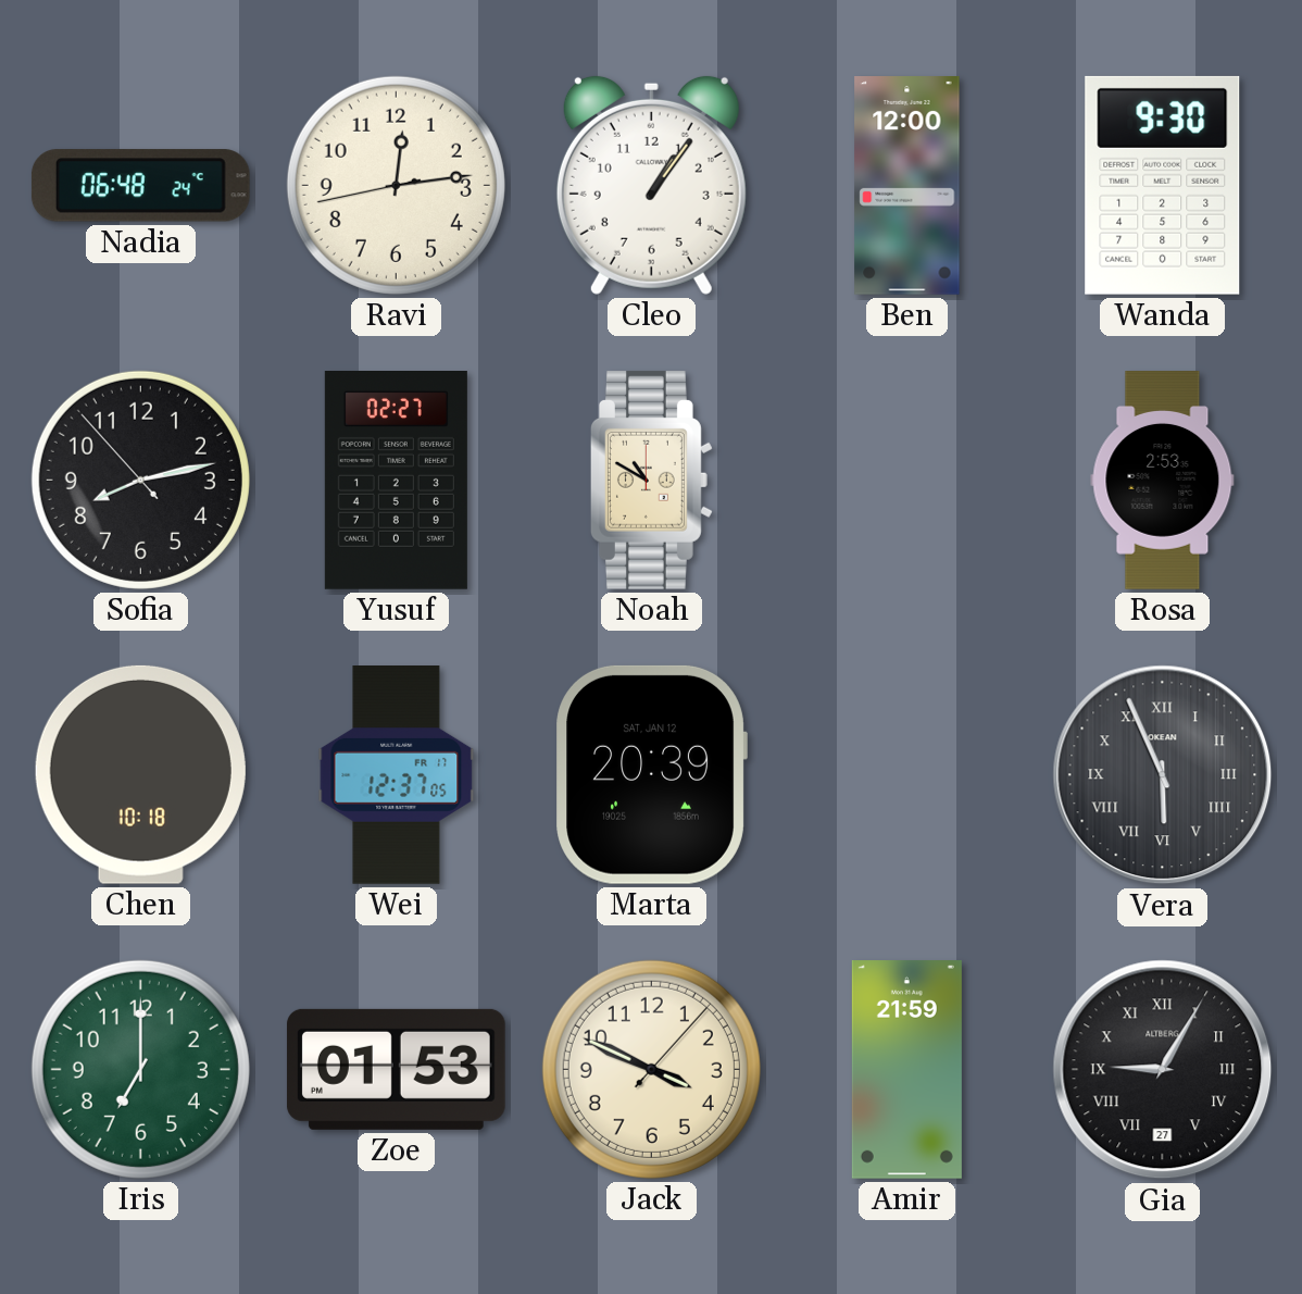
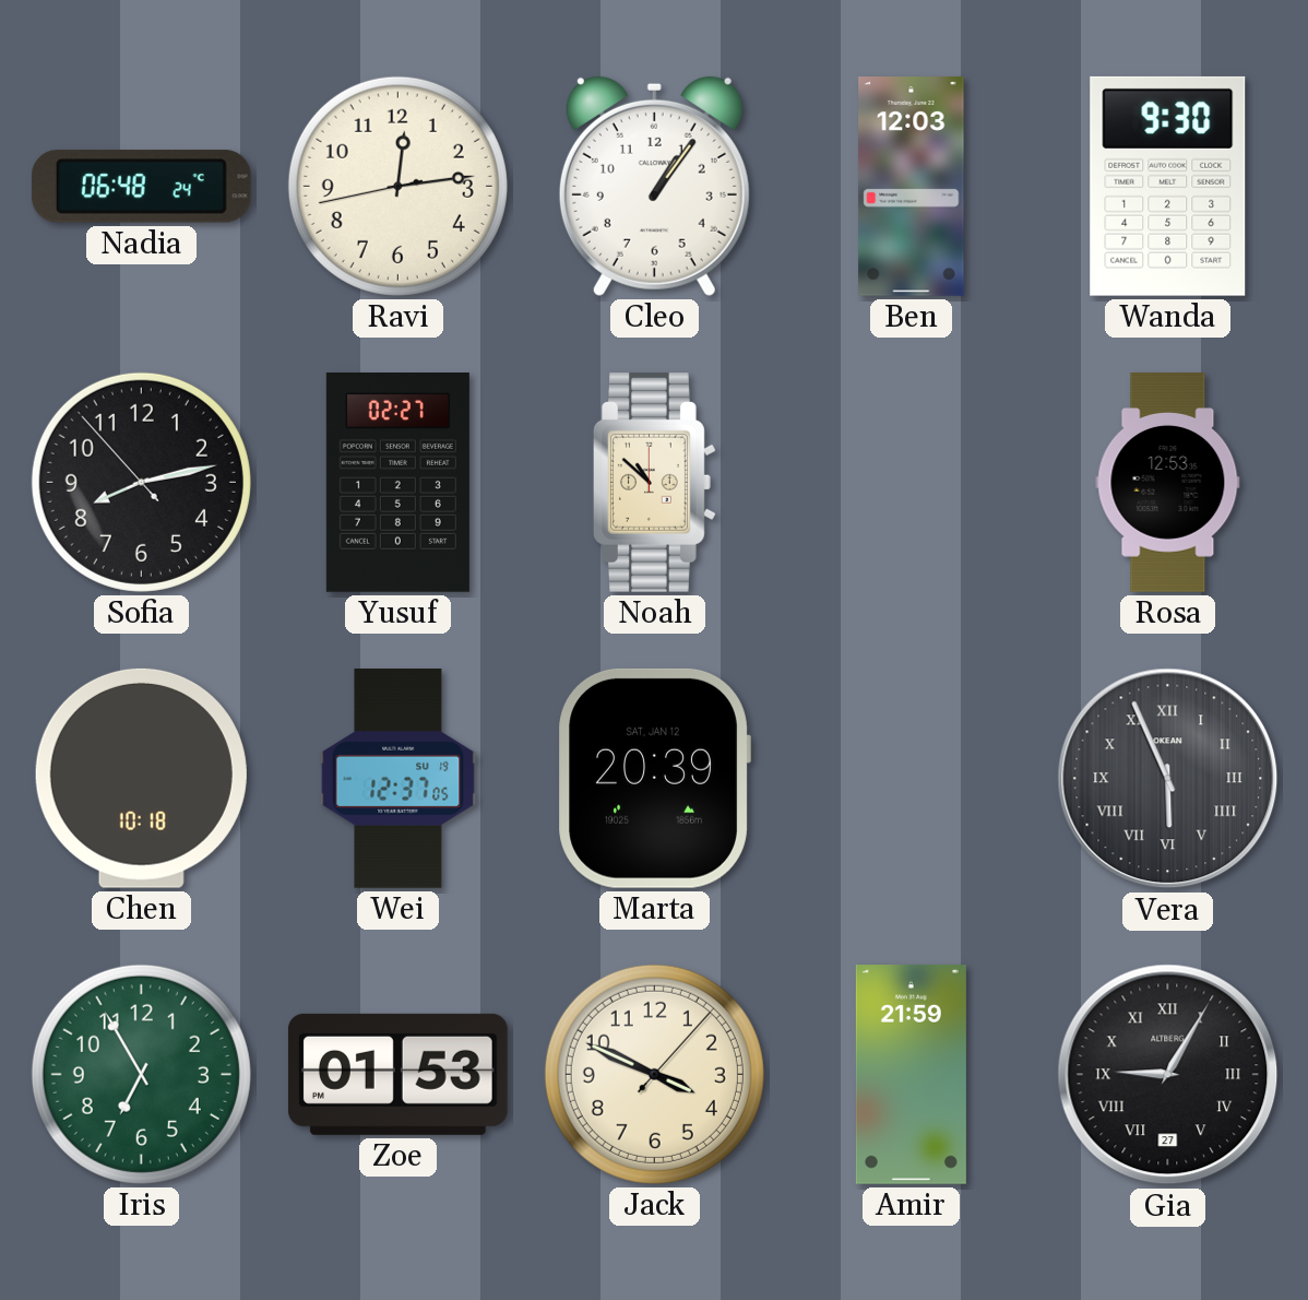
Ben: 12:00 -> 12:03
Noah: 10:50 -> 10:52
Rosa: 2:53 -> 12:53
Wei date: FR 17 -> SU 19
Iris: 7:00 -> 6:55
